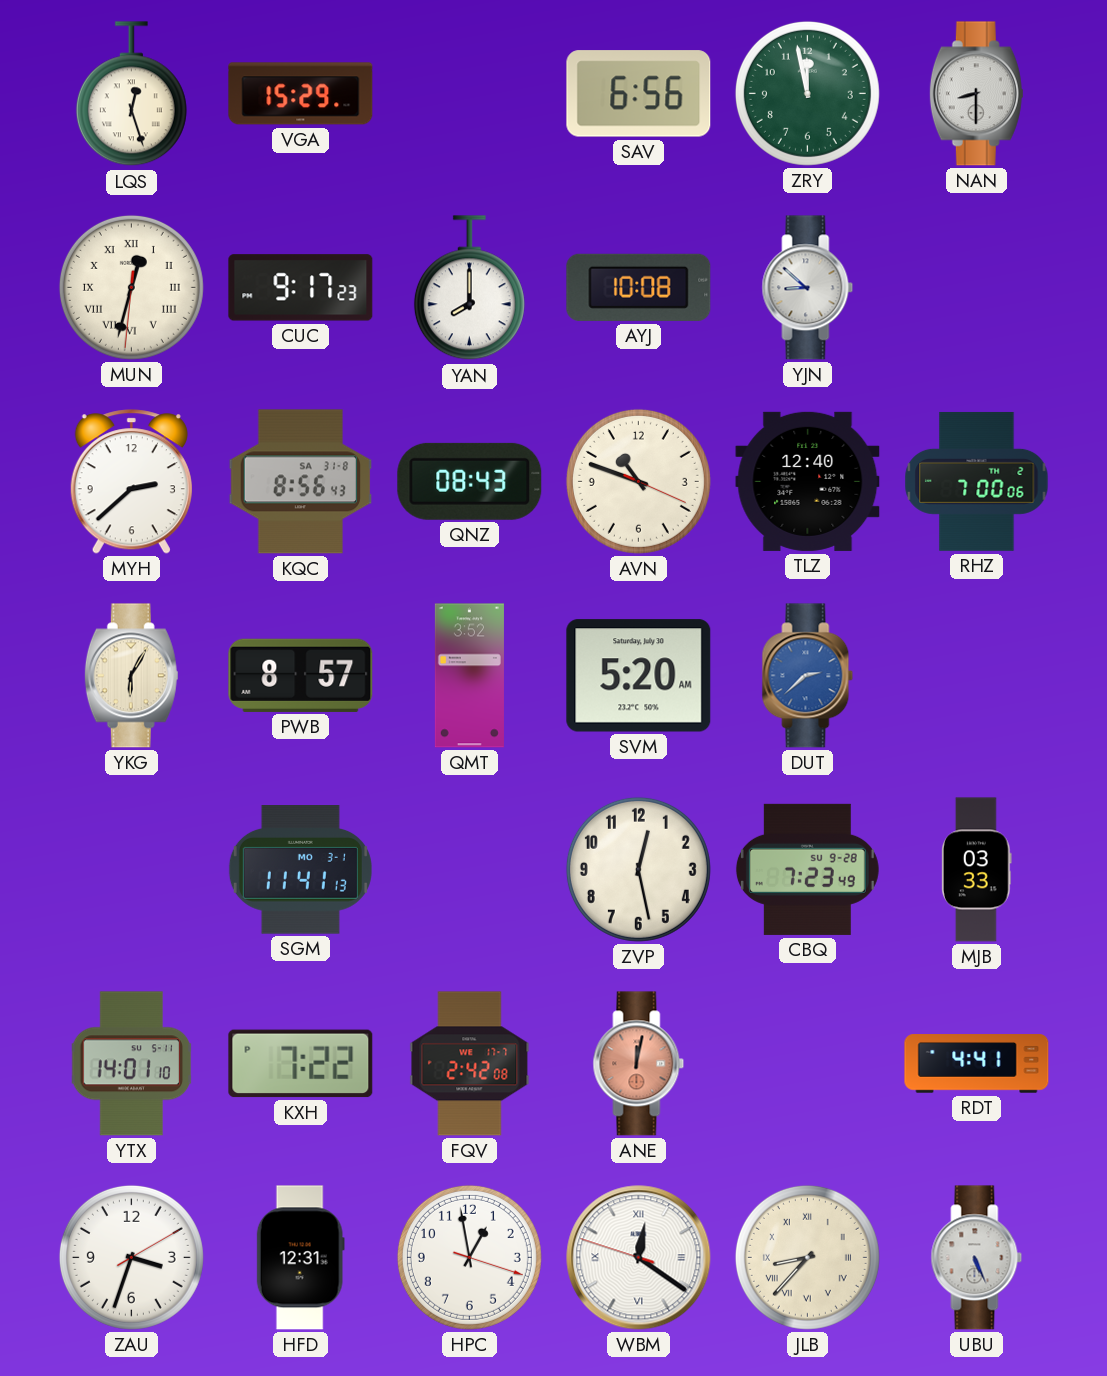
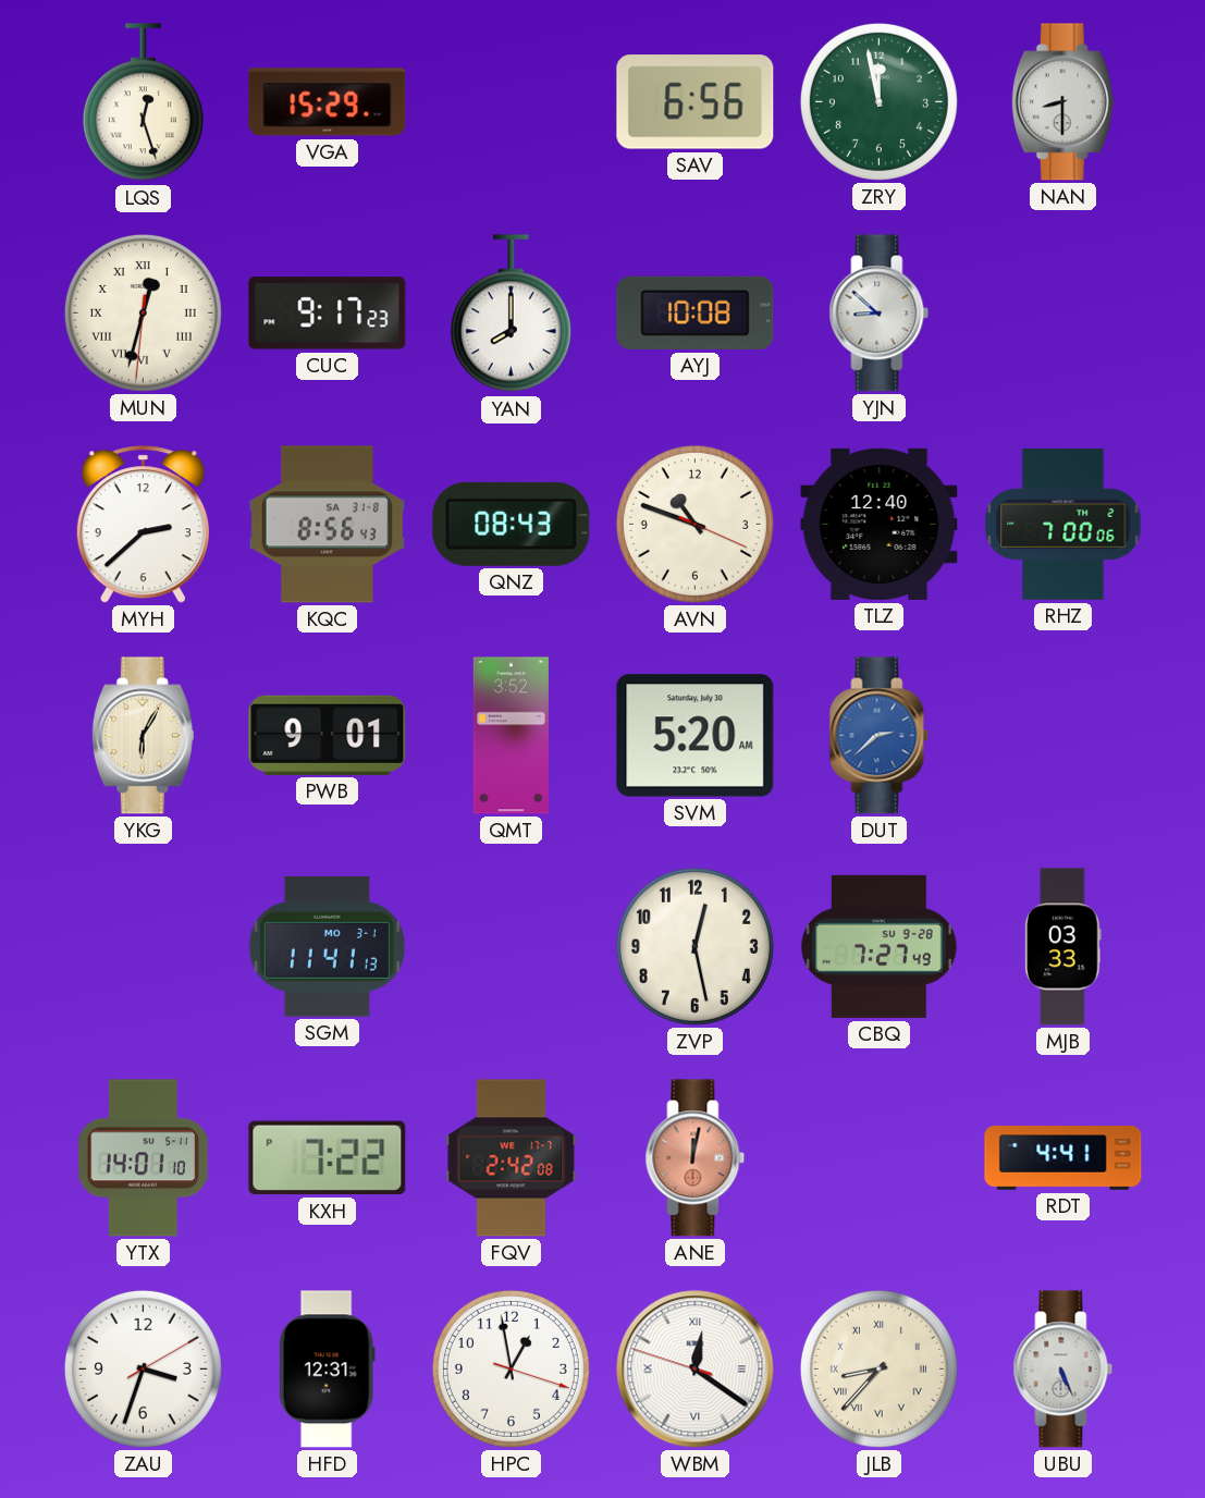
PWB: 8:57 -> 9:01
CBQ: 7:23 -> 7:27
